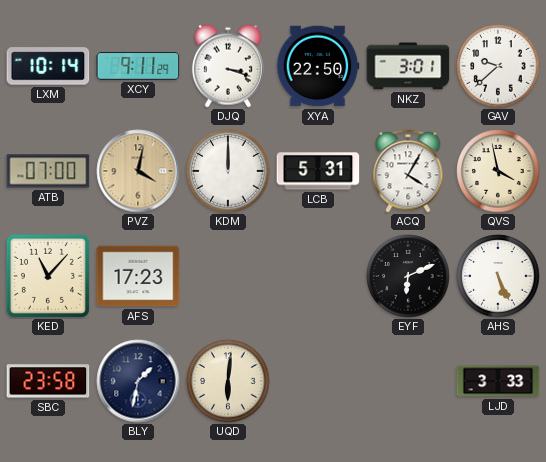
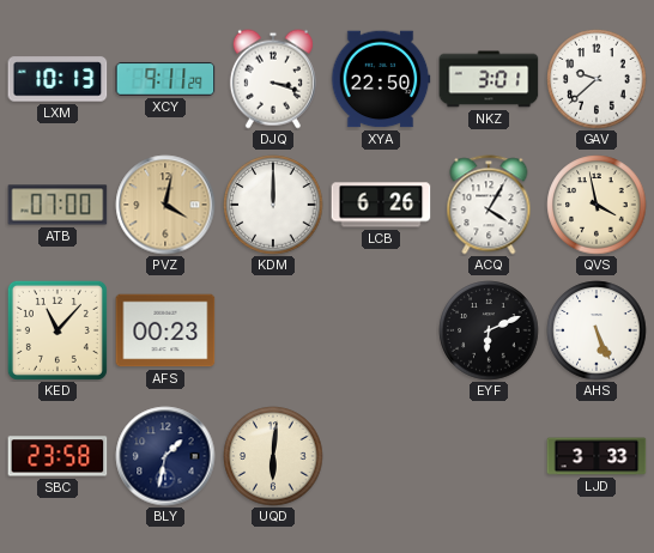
LXM: 10:14 -> 10:13
LCB: 5:31 -> 6:26
AFS: 17:23 -> 00:23
